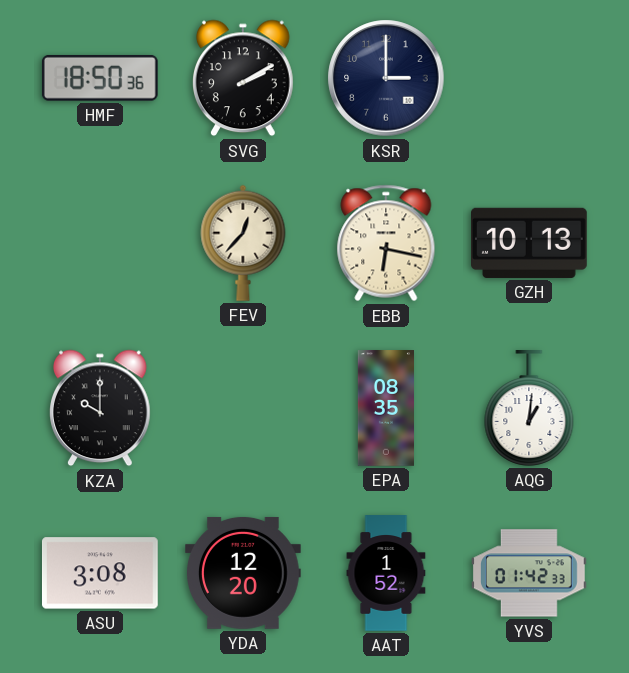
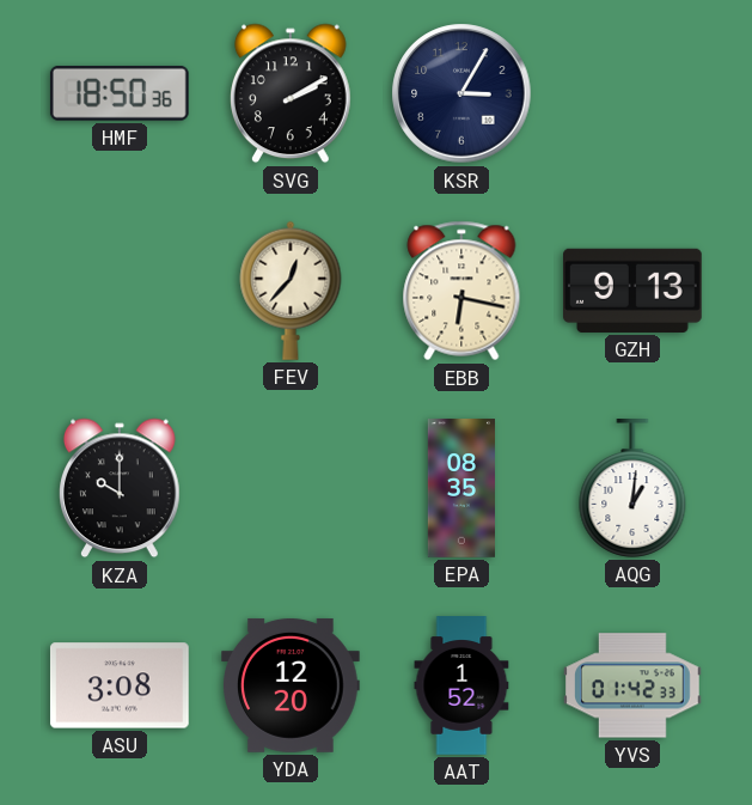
KSR: 3:00 -> 3:05
GZH: 10:13 -> 9:13
